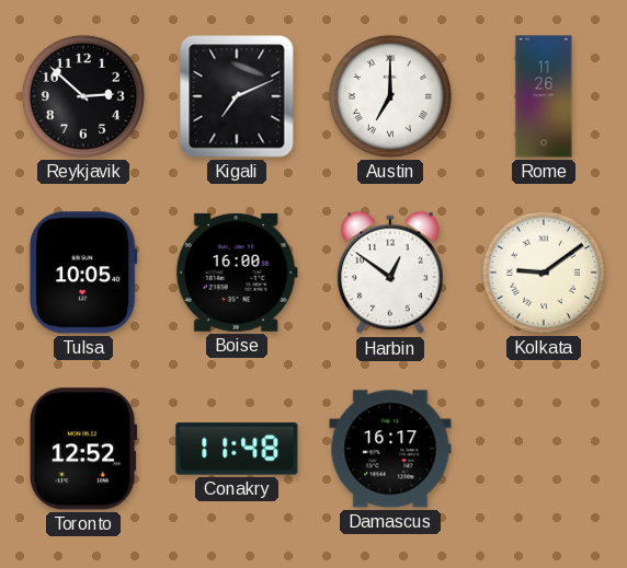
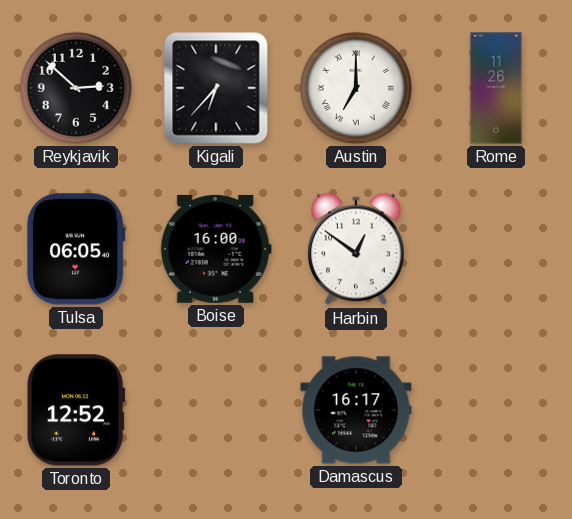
Kigali: 7:11 -> 6:37
Tulsa: 10:05 -> 06:05
Kolkata: 9:09 -> none
Conakry: 11:48 -> none
